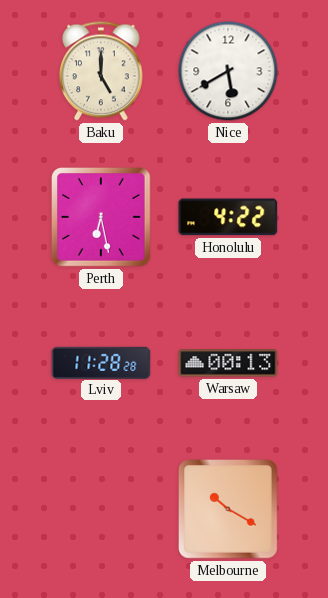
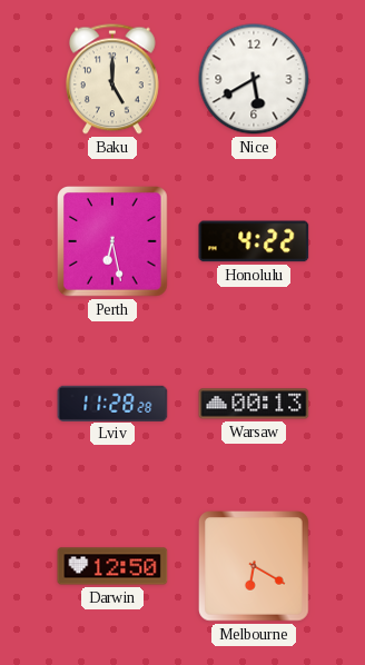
Darwin: none -> 12:50
Melbourne: 10:20 -> 6:20
